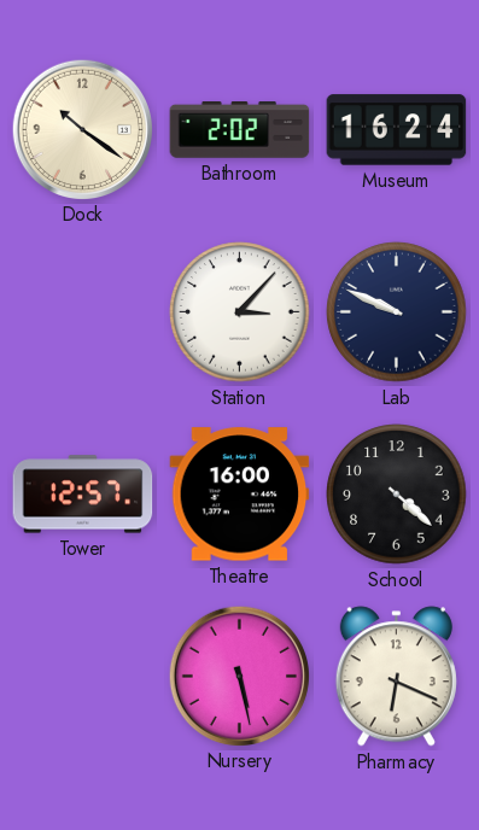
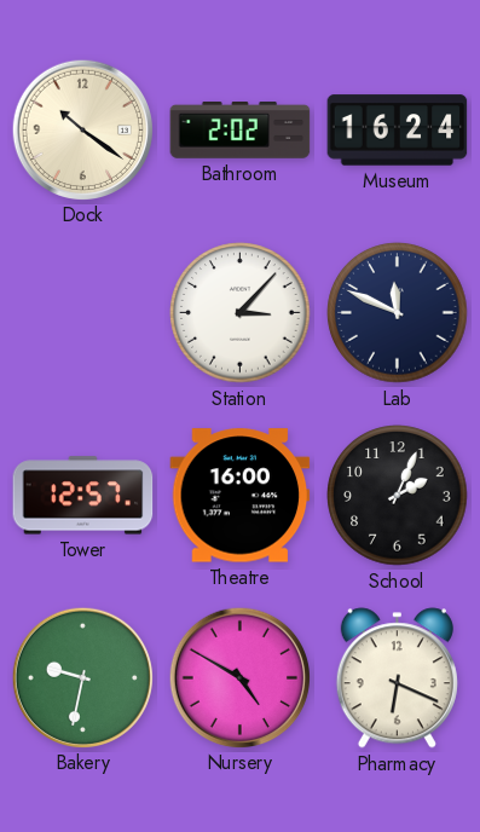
Lab: 9:49 -> 11:49
School: 4:22 -> 2:04
Bakery: none -> 9:32
Nursery: 5:28 -> 4:50
